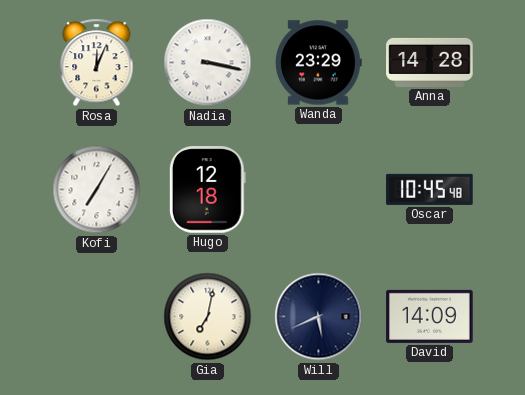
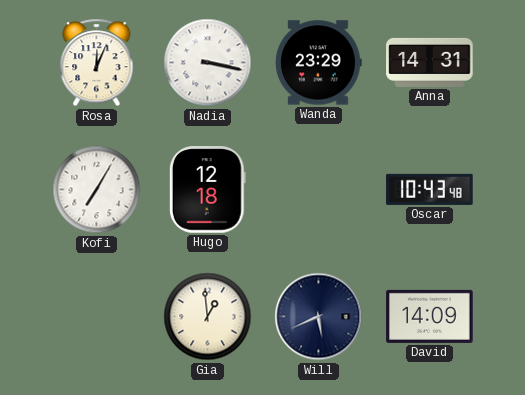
Anna: 14:28 -> 14:31
Oscar: 10:45 -> 10:43
Gia: 7:02 -> 12:59
